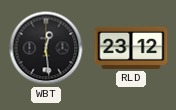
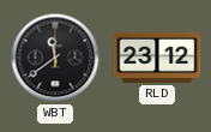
WBT: 12:29 -> 11:39
